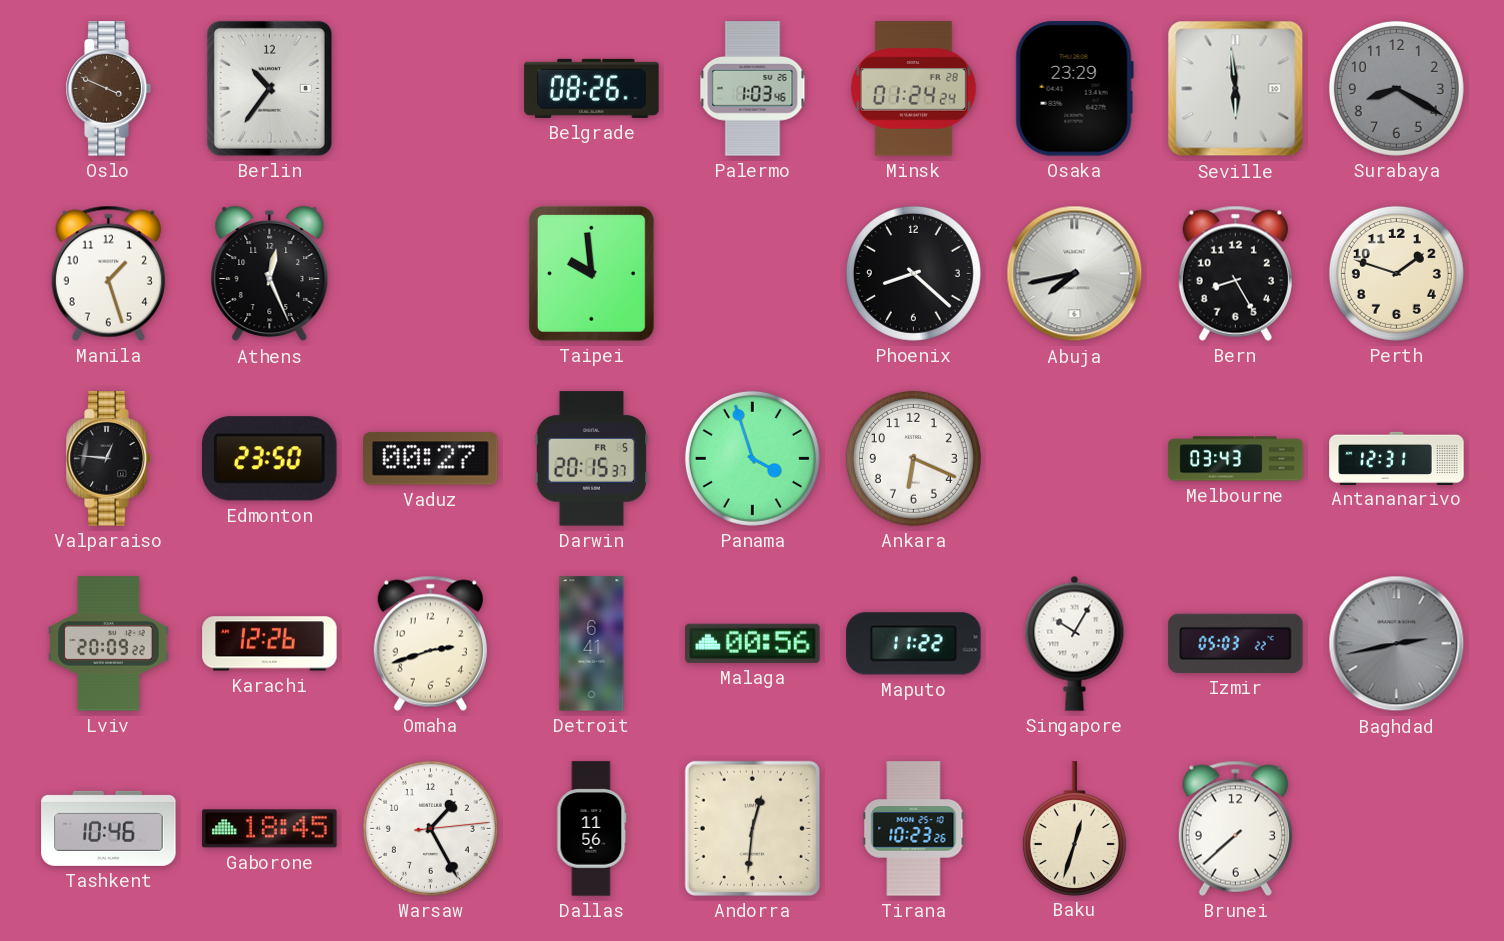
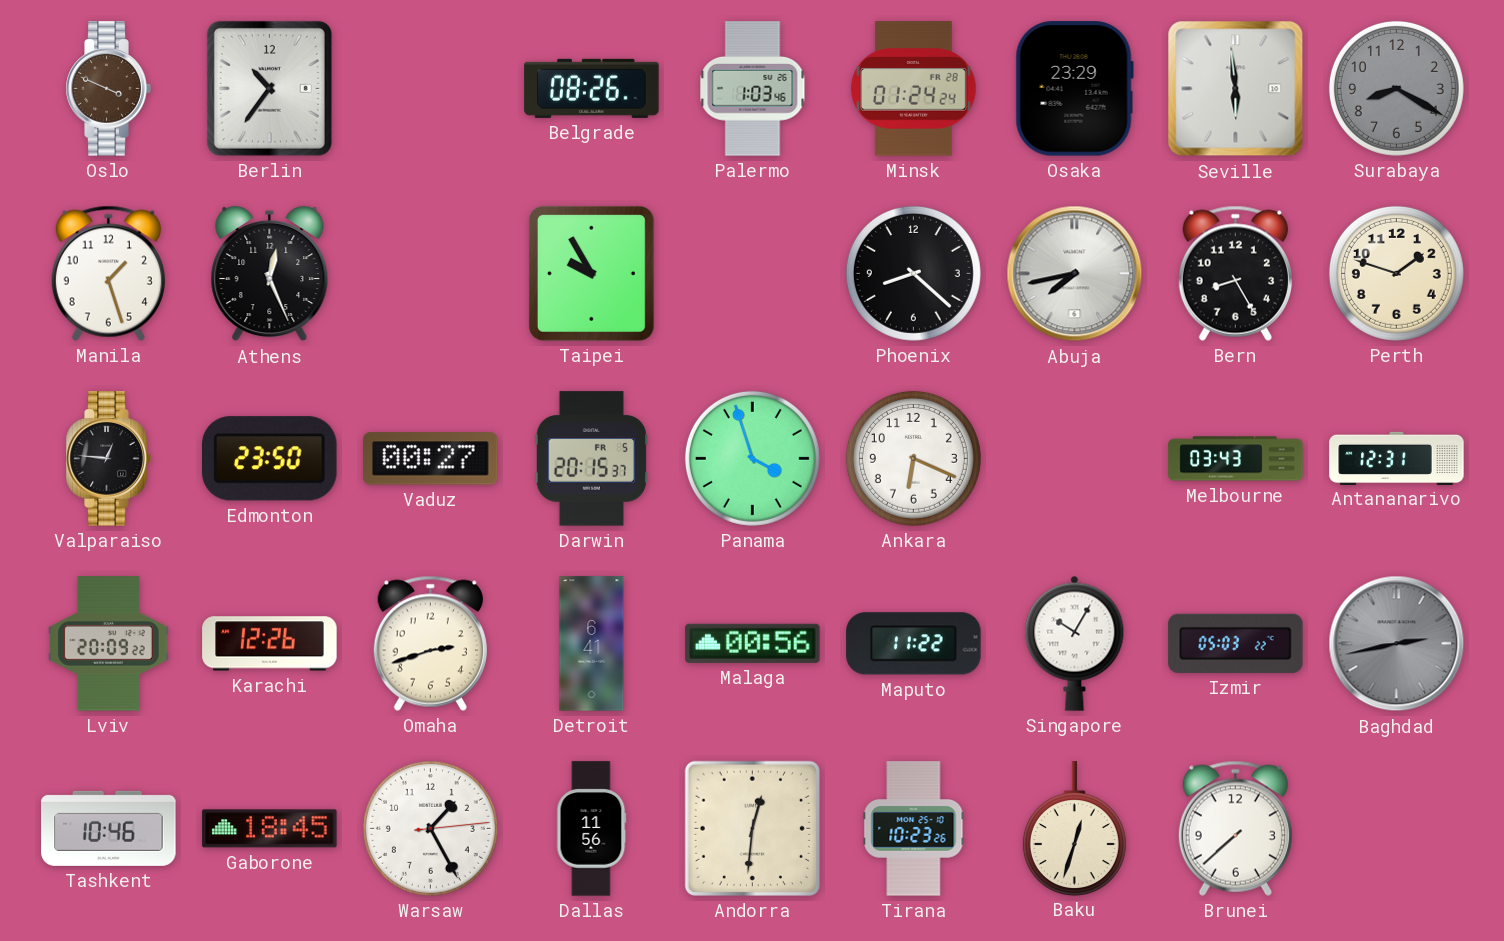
Taipei: 9:59 -> 9:55
